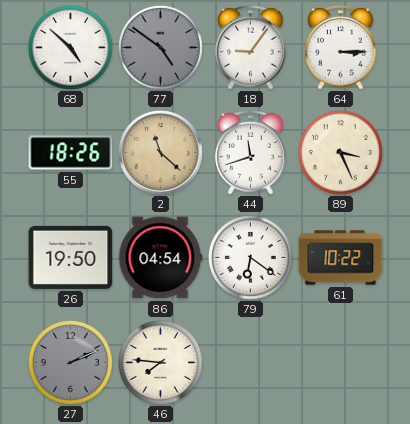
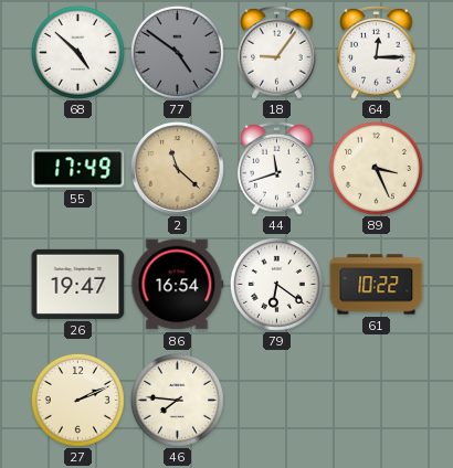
64: 3:15 -> 12:15
55: 18:26 -> 17:49
26: 19:50 -> 19:47
86: 04:54 -> 16:54
27 dial: grey -> cream
